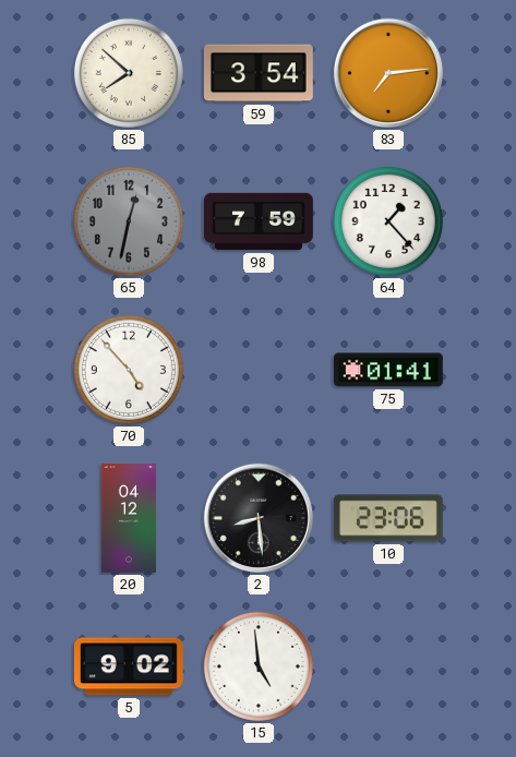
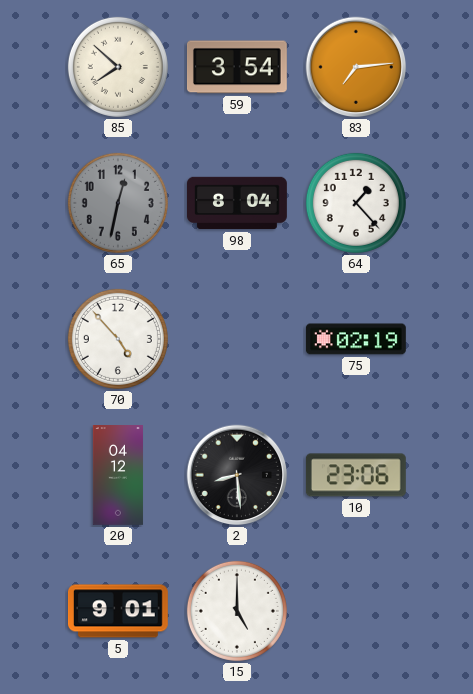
98: 7:59 -> 8:04
75: 01:41 -> 02:19
5: 9:02 -> 9:01
15: 4:59 -> 5:00
